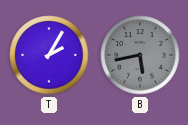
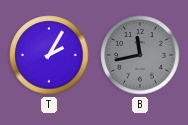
B: 5:43 -> 11:43
